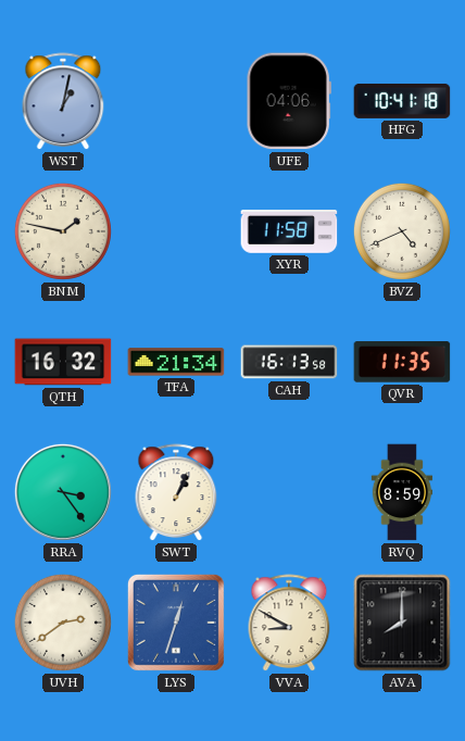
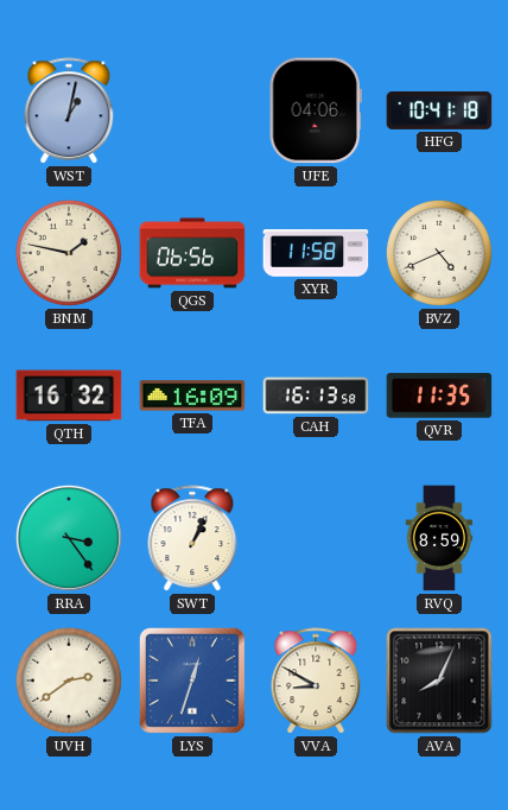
QGS: none -> 06:56
TFA: 21:34 -> 16:09
AVA: 8:00 -> 8:04
